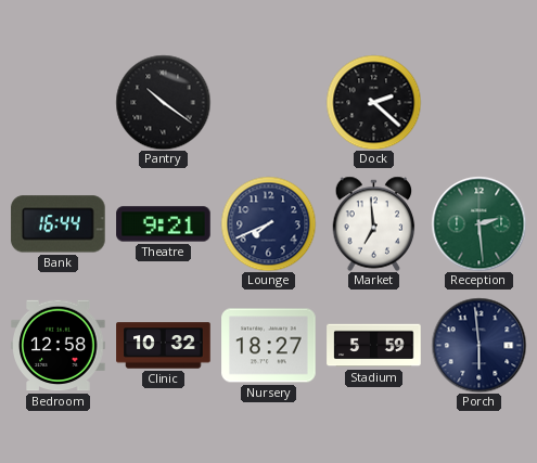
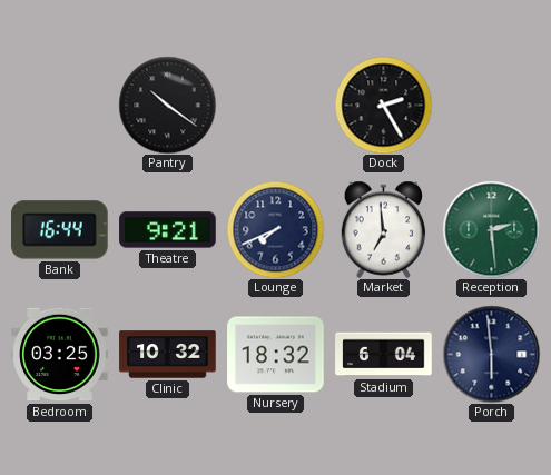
Dock: 2:22 -> 2:25
Bedroom: 12:58 -> 03:25
Nursery: 18:27 -> 18:32
Stadium: 5:59 -> 6:04
